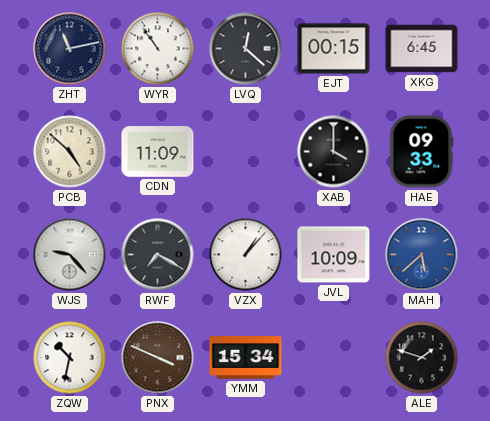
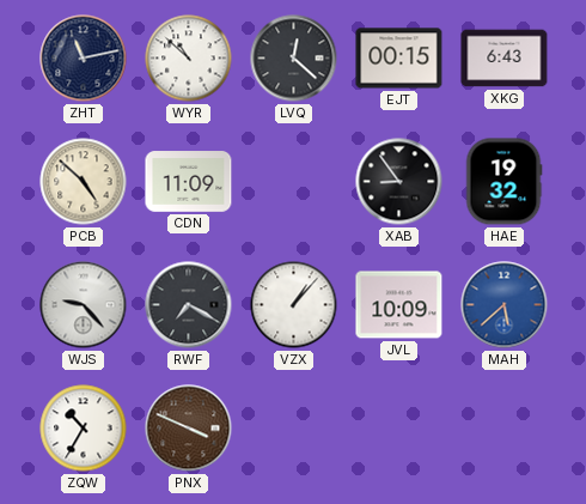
WYR: 10:54 -> 10:52
XKG: 6:45 -> 6:43
XAB: 4:00 -> 8:54
HAE: 09:33 -> 19:32
ZQW: 10:32 -> 10:35
YMM: 15:34 -> none
ALE: 1:48 -> none
